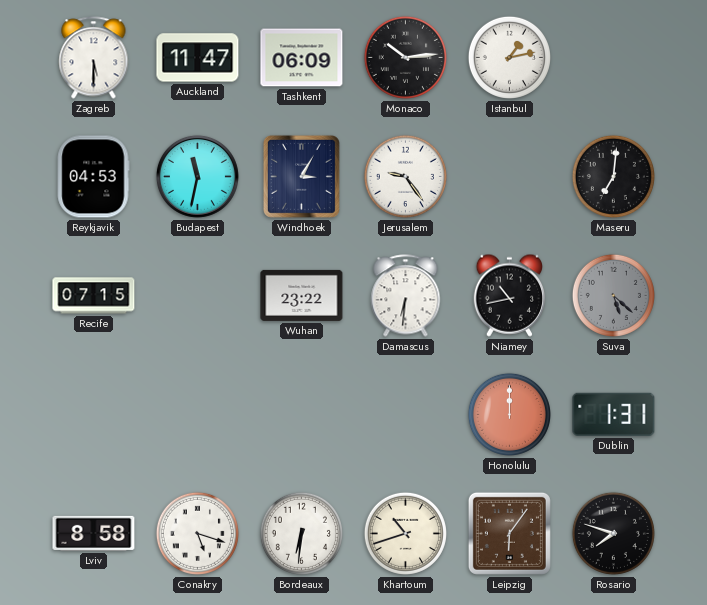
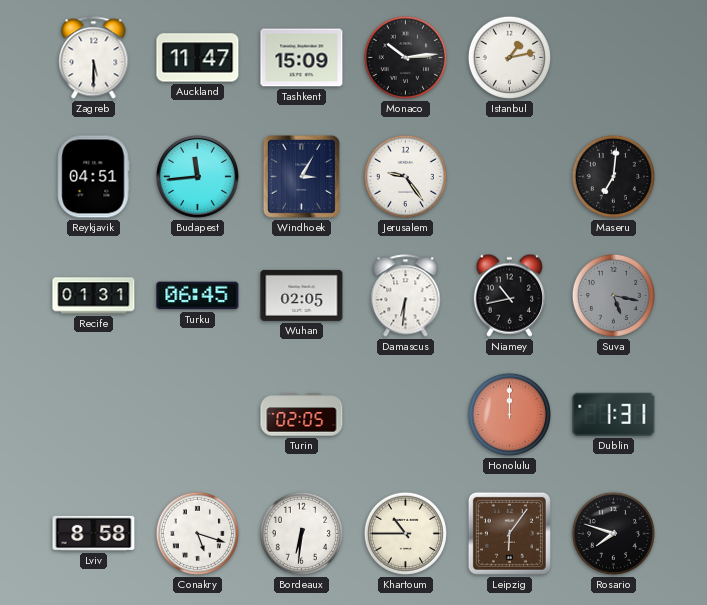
Tashkent: 06:09 -> 15:09
Reykjavik: 04:53 -> 04:51
Budapest: 11:32 -> 11:44
Recife: 07:15 -> 01:31
Turku: none -> 06:45
Wuhan: 23:22 -> 02:05
Suva: 5:22 -> 5:17
Turin: none -> 02:05
Khartoum: 10:42 -> 10:45
